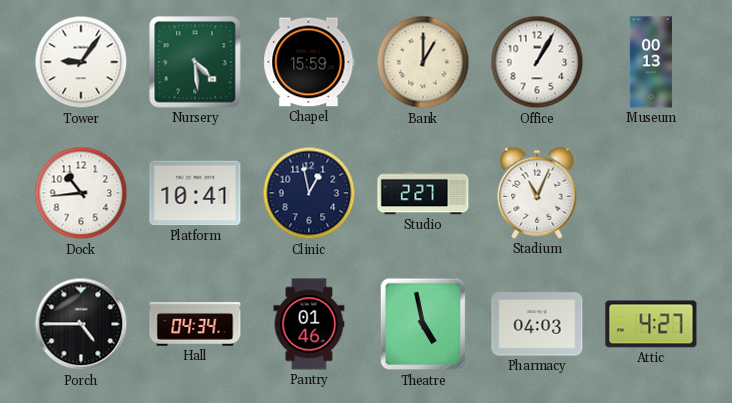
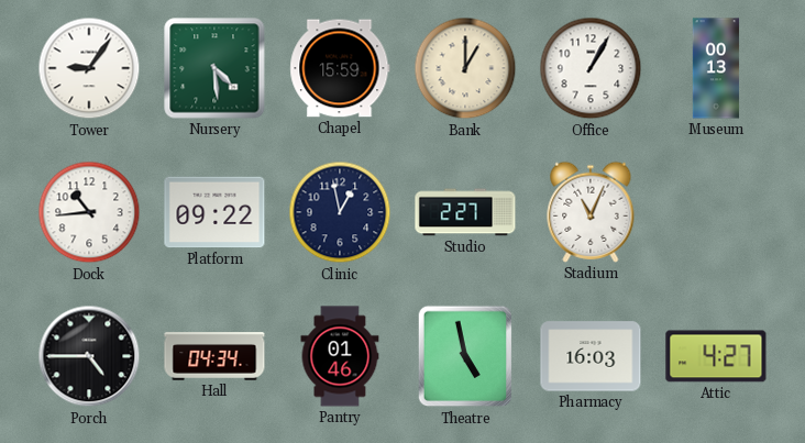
Platform: 10:41 -> 09:22
Pharmacy: 04:03 -> 16:03
